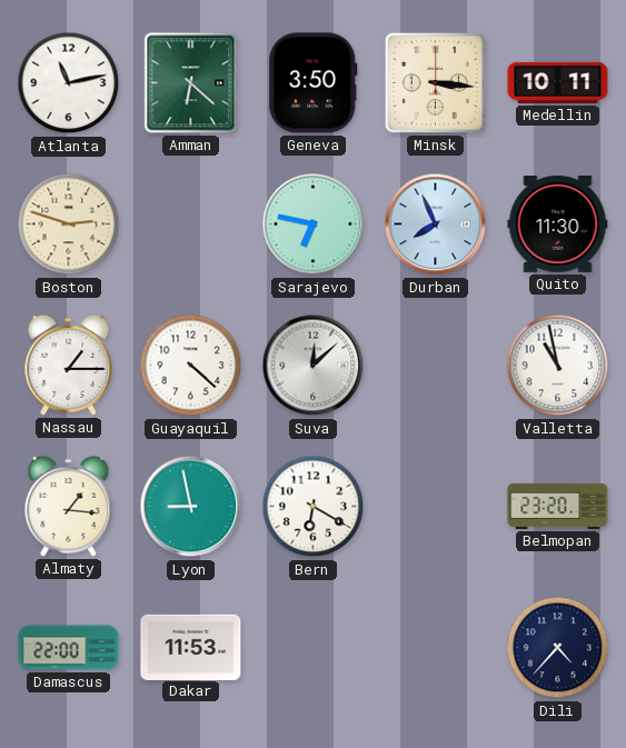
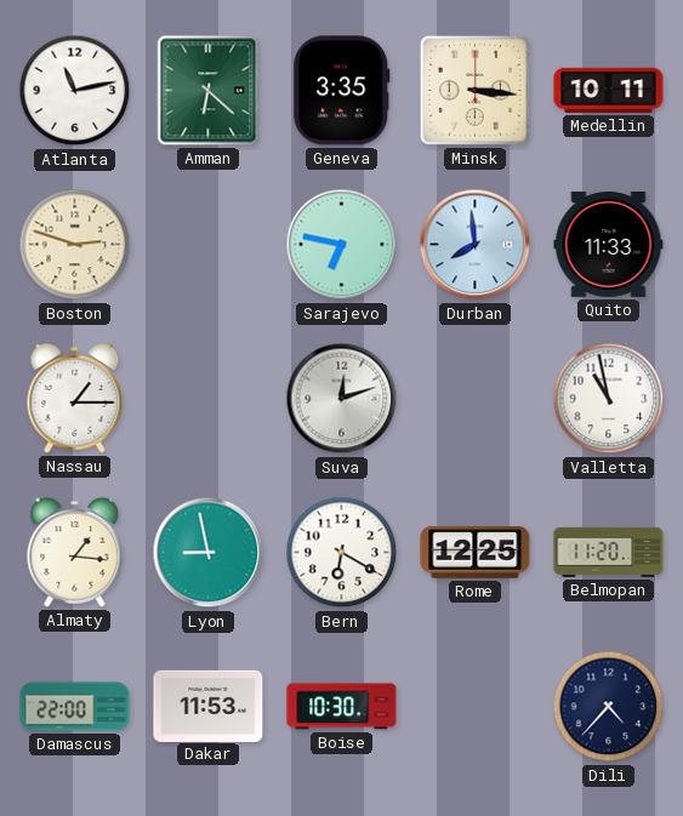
Geneva: 3:50 -> 3:35
Durban: 7:56 -> 7:59
Quito: 11:30 -> 11:33
Guayaquil: 4:22 -> none
Suva: 12:08 -> 12:12
Rome: none -> 12:25
Belmopan: 23:20 -> 11:20
Boise: none -> 10:30
